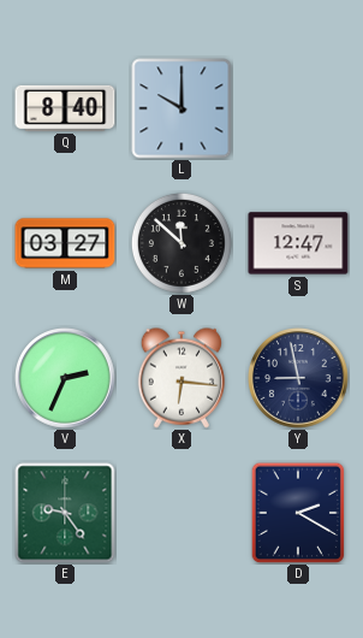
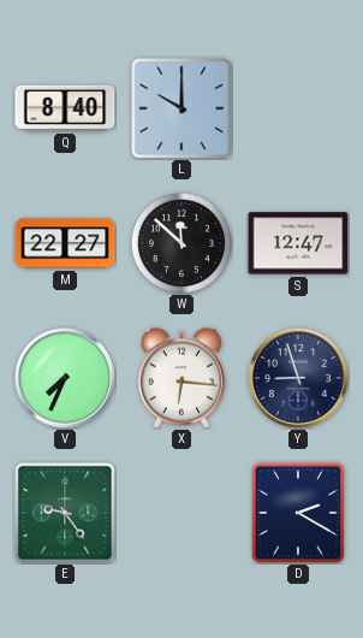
M: 03:27 -> 22:27
V: 2:34 -> 7:34
Y: 8:58 -> 8:57
